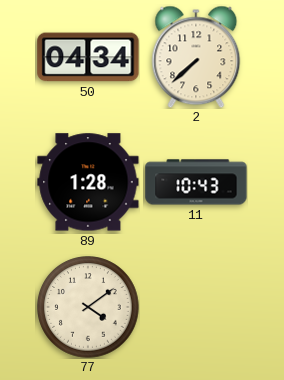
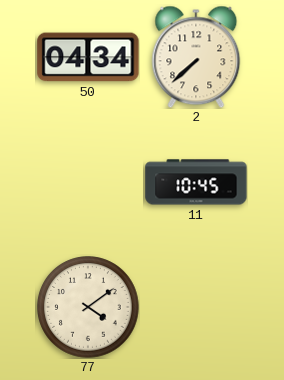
89: 1:28 -> none
11: 10:43 -> 10:45
